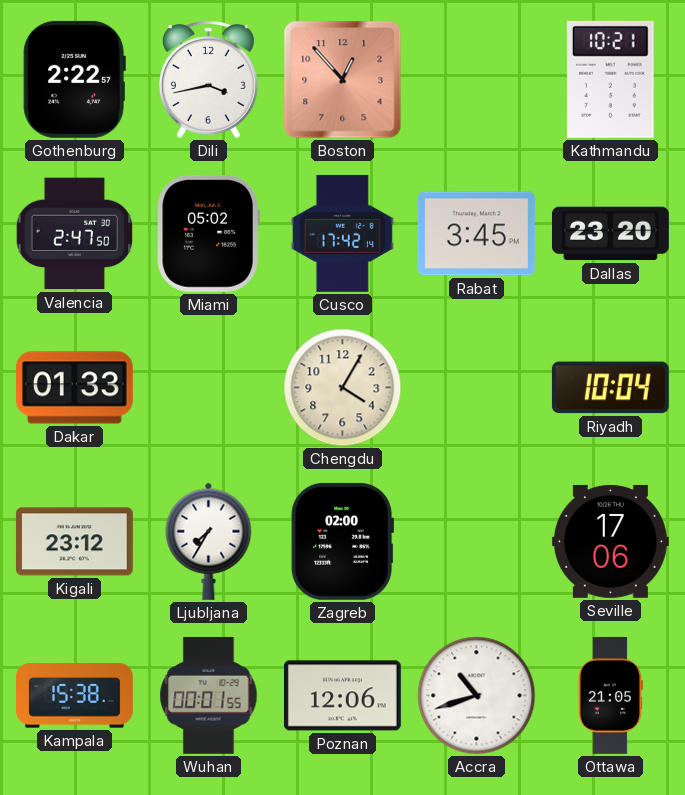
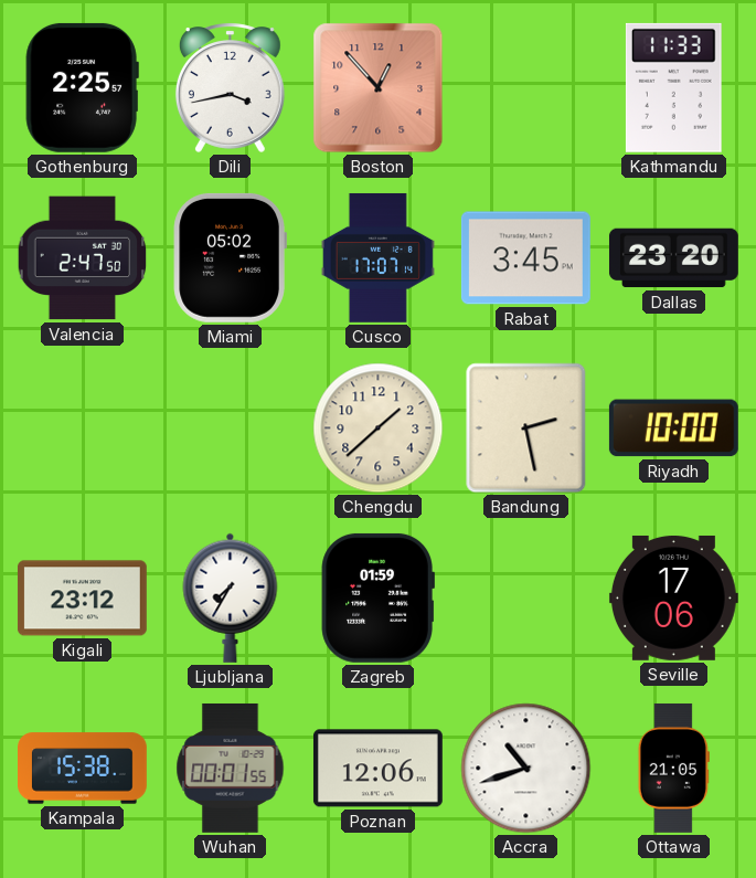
Gothenburg: 2:22 -> 2:25
Kathmandu: 10:21 -> 11:33
Cusco: 17:42 -> 17:07
Dakar: 01:33 -> none
Chengdu: 4:05 -> 1:38
Bandung: none -> 2:28
Riyadh: 10:04 -> 10:00
Zagreb: 02:00 -> 01:59
